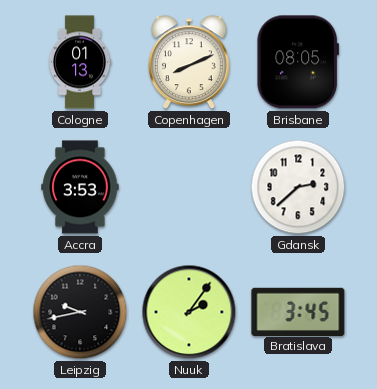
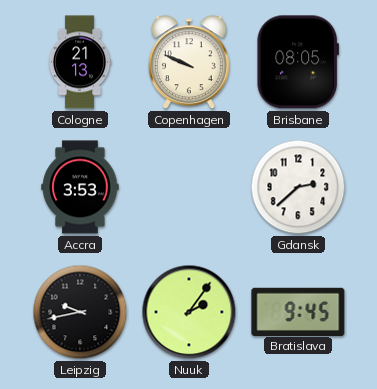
Cologne: 01:13 -> 21:13
Copenhagen: 8:11 -> 9:49
Bratislava: 3:45 -> 9:45
